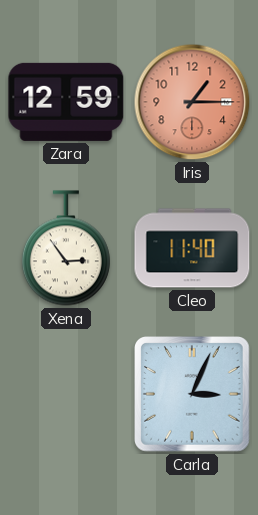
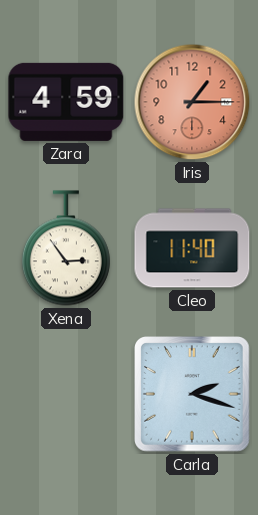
Zara: 12:59 -> 4:59
Carla: 3:04 -> 2:18
